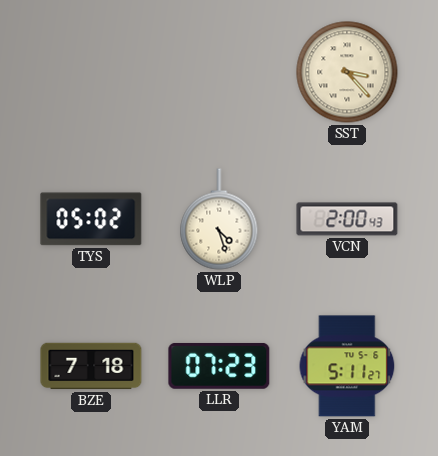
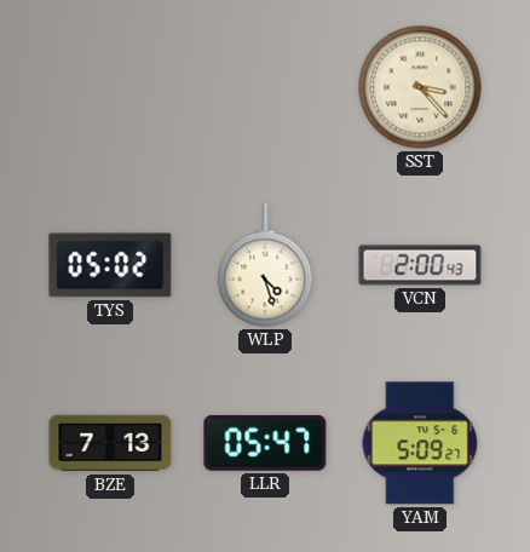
BZE: 7:18 -> 7:13
LLR: 07:23 -> 05:47
YAM: 5:11 -> 5:09
